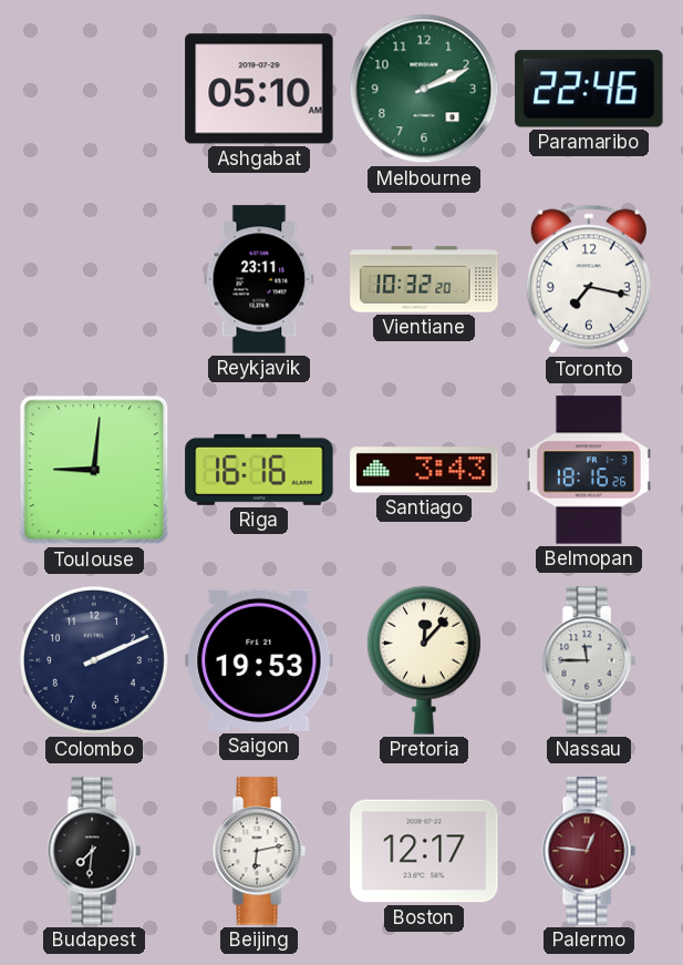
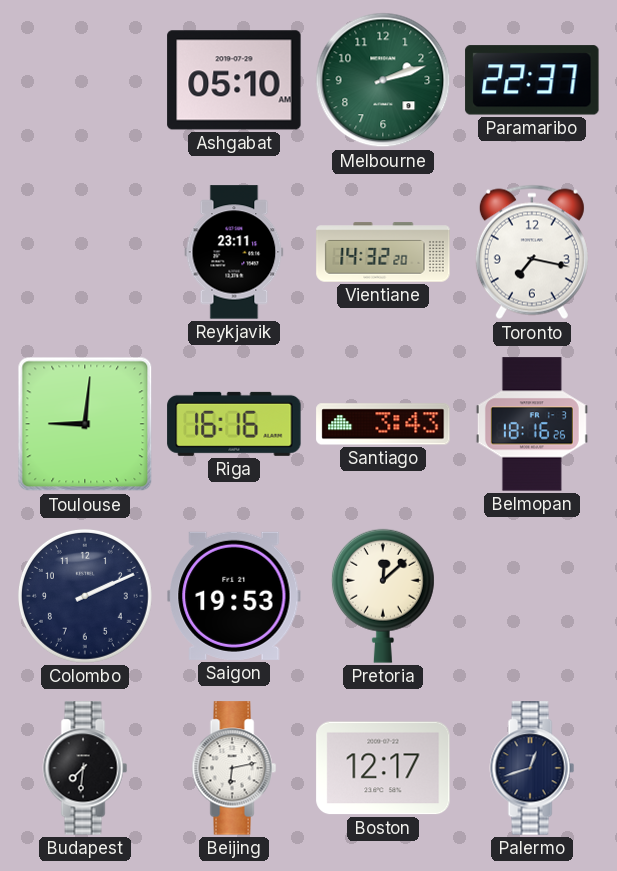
Melbourne: 2:11 -> 2:12
Paramaribo: 22:46 -> 22:37
Vientiane: 10:32 -> 14:32
Pretoria: 12:07 -> 12:08
Nassau: 11:45 -> none
Palermo: 12:46 -> 12:42
Palermo dial: burgundy -> navy
